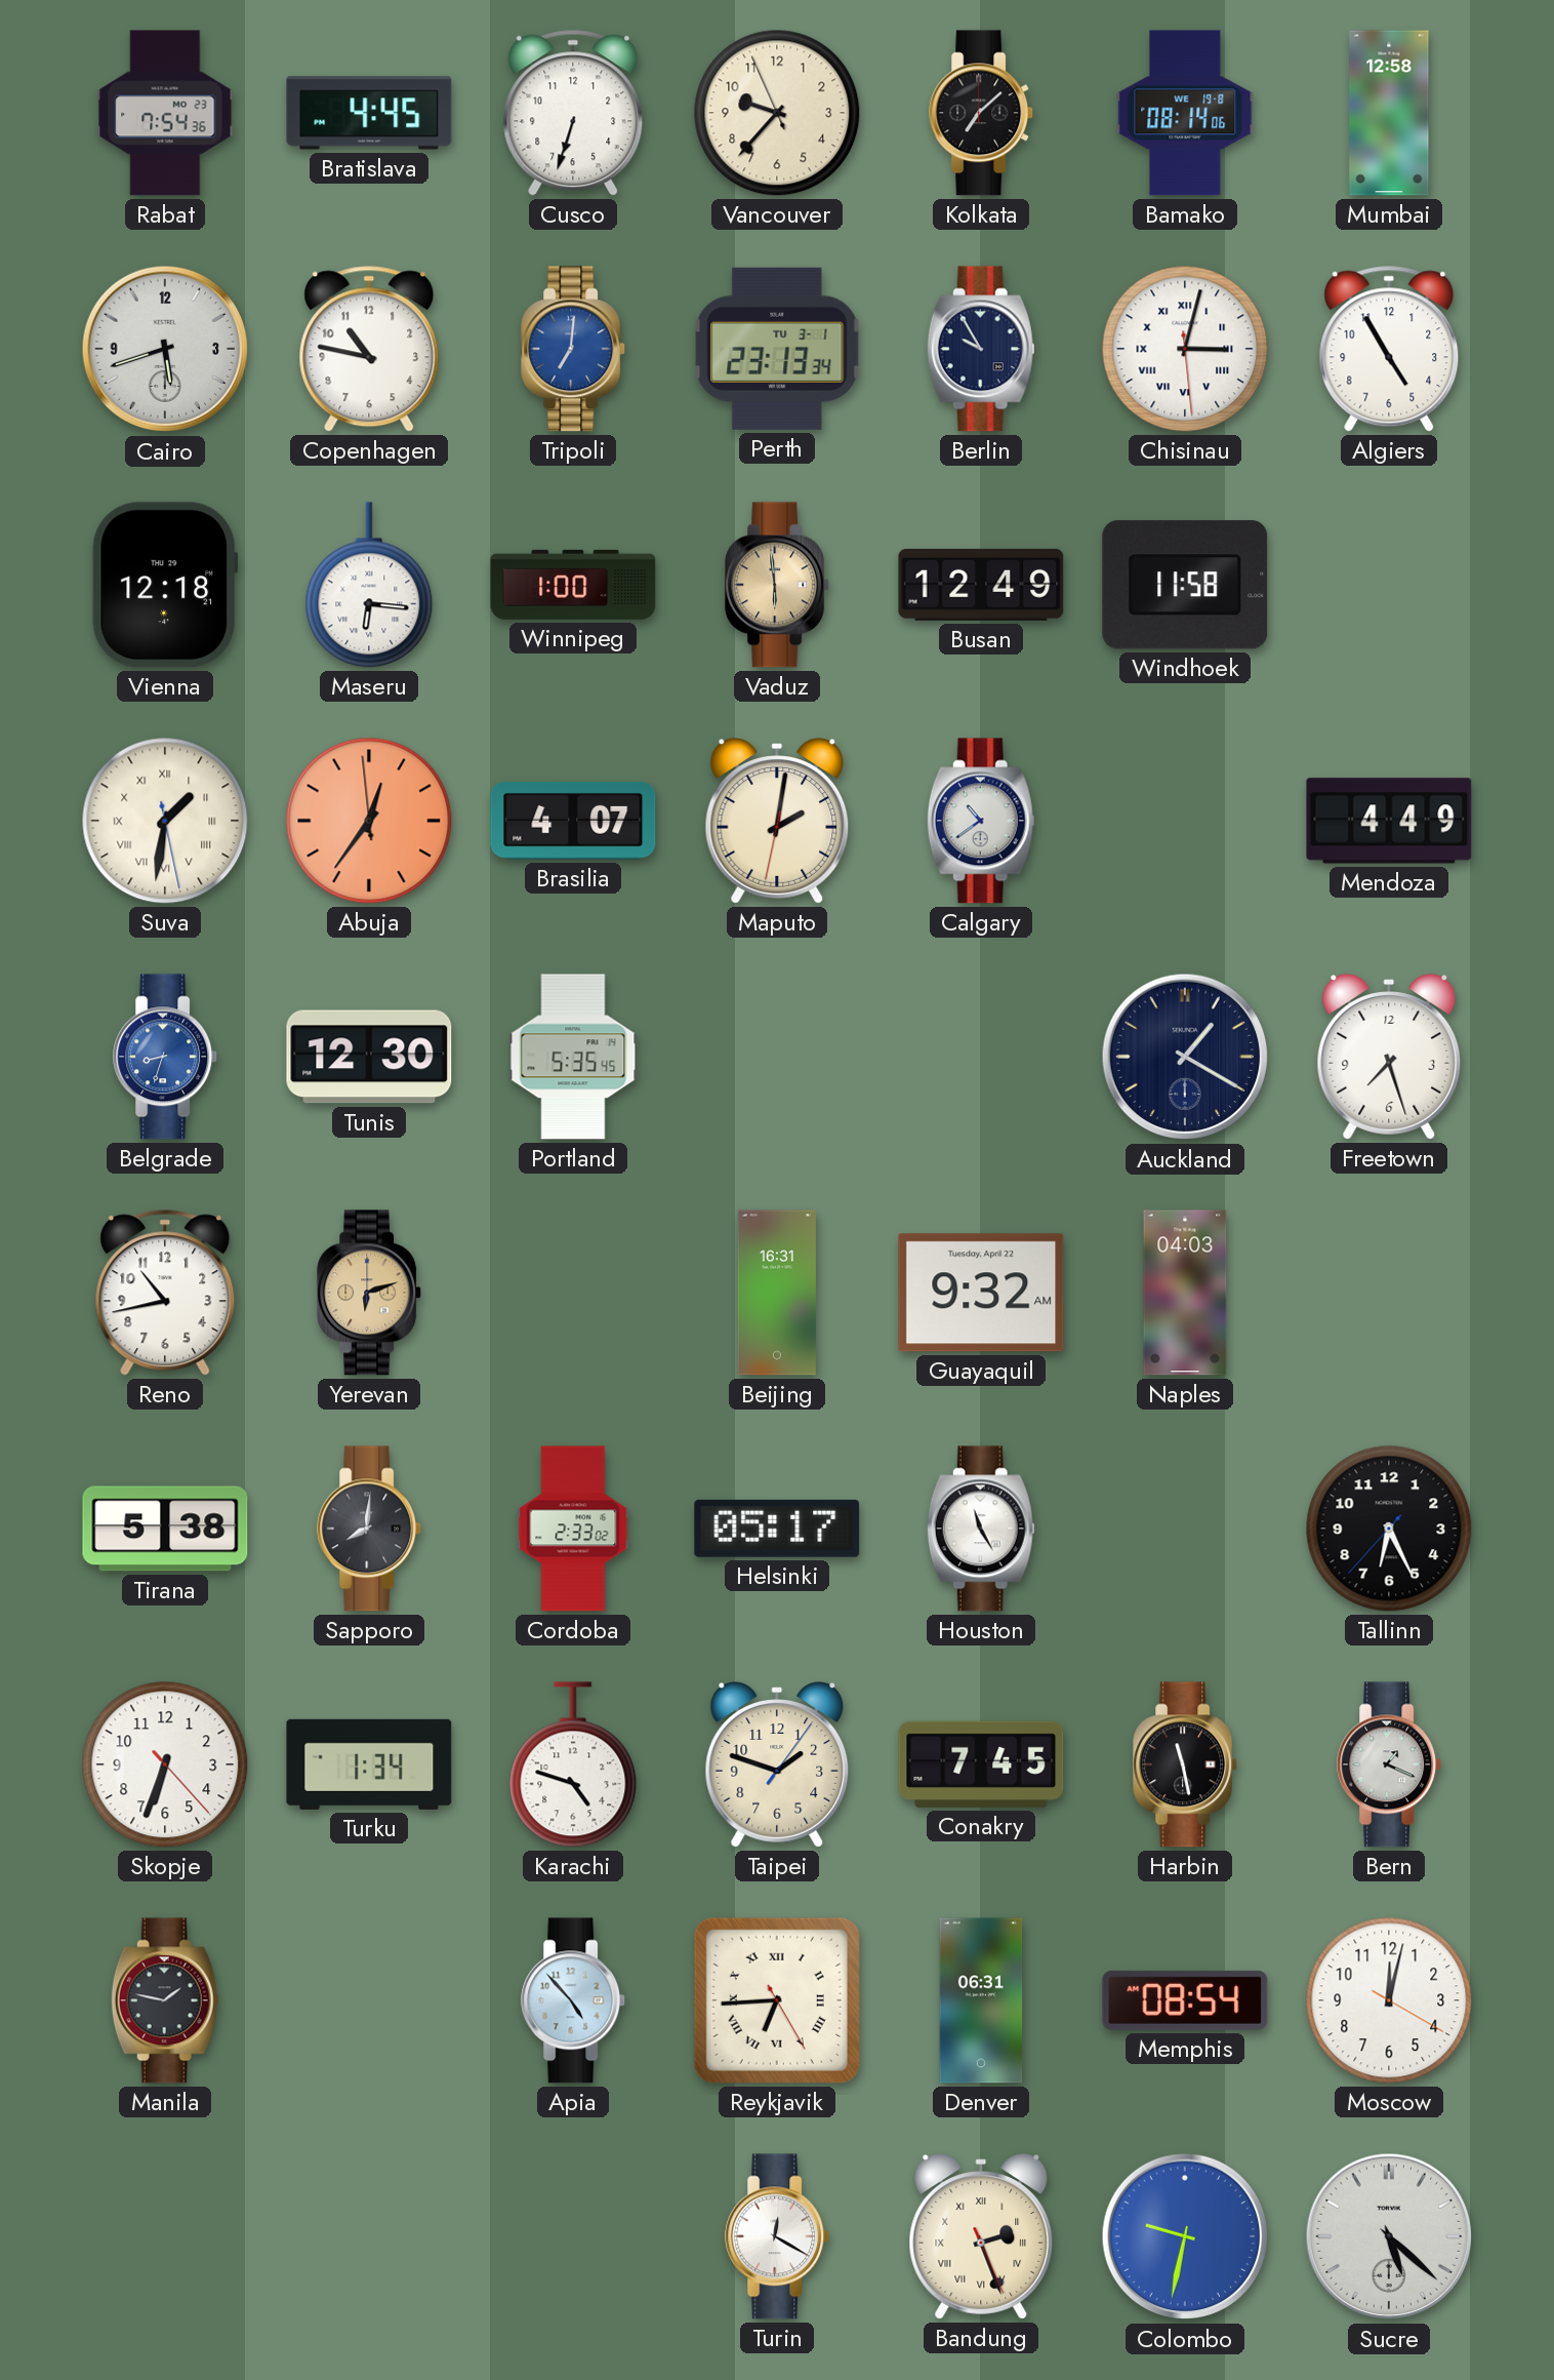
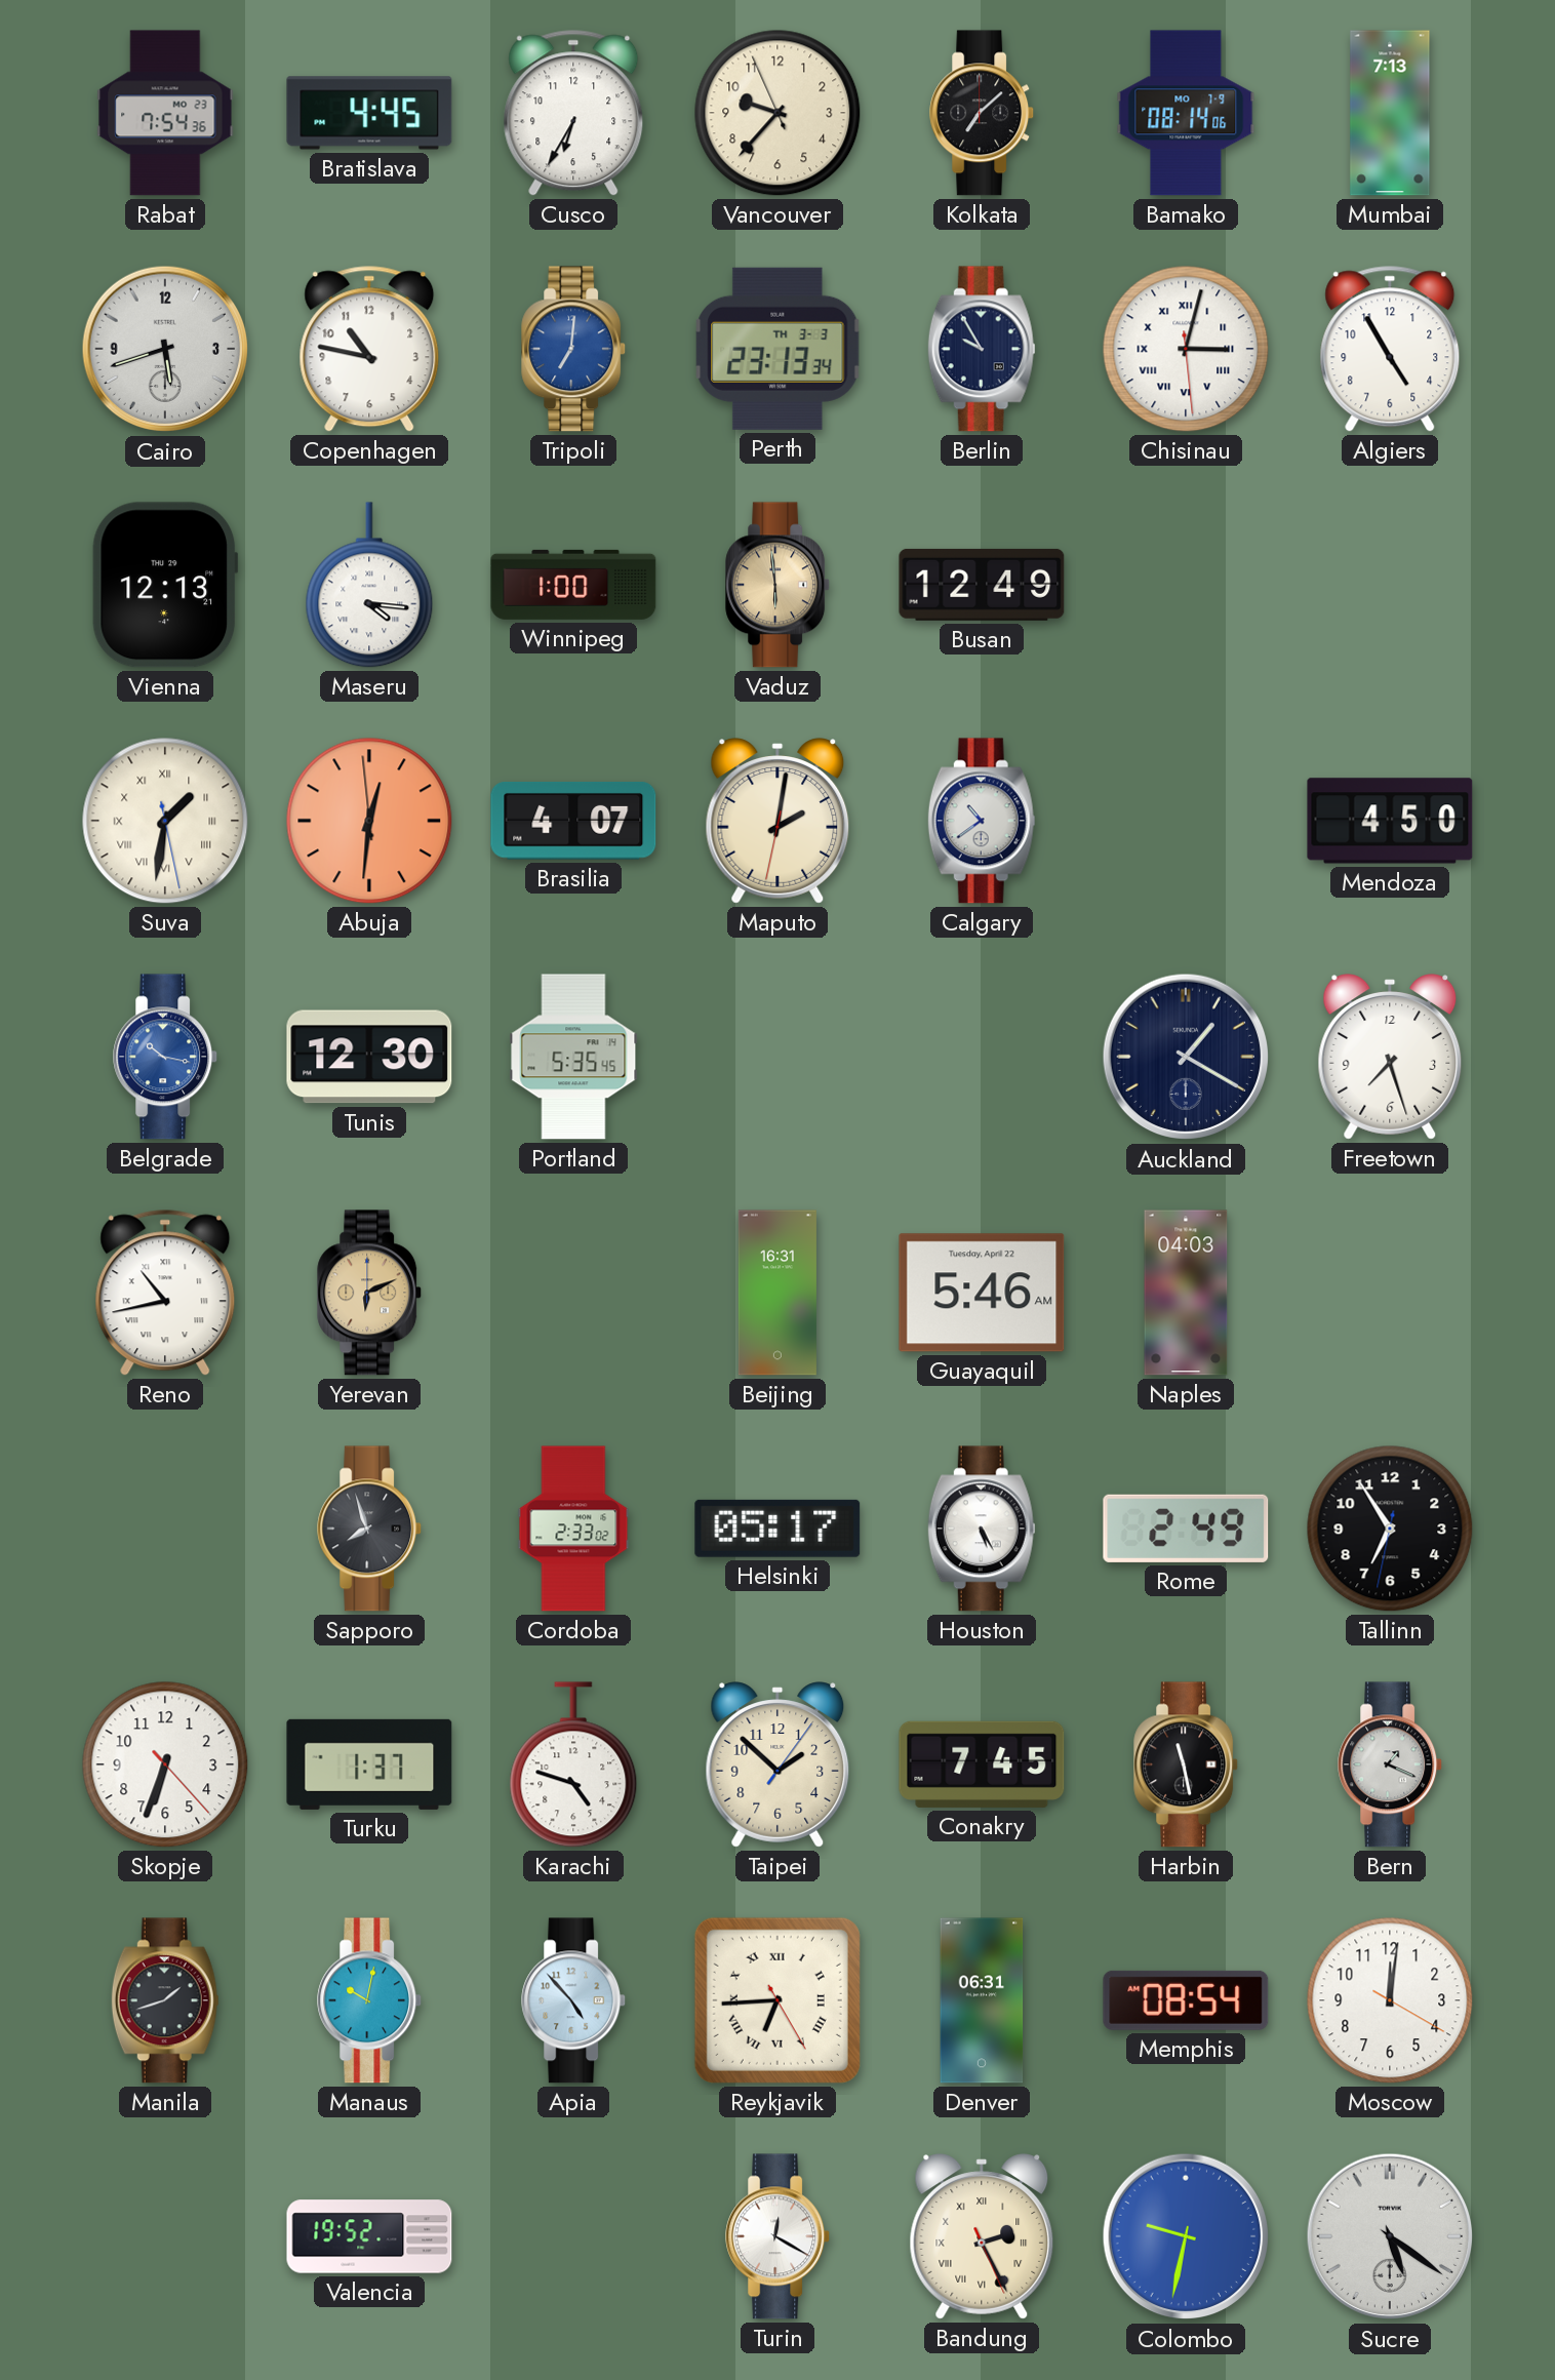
Cusco: 6:33 -> 6:35
Bamako date: WE 19-8 -> MO 7-9
Mumbai: 12:58 -> 7:13
Perth date: TU 3-1 -> TH 3-3
Vienna: 12:18 -> 12:13
Maseru: 6:16 -> 4:16
Windhoek: 11:58 -> none
Abuja: 12:35 -> 12:30
Mendoza: 4:49 -> 4:50
Belgrade: 8:33 -> 10:17
Reno numerals: Arabic -> Roman
Yerevan: 6:12 -> 6:11
Guayaquil: 9:32 -> 5:46
Tirana: 5:38 -> none
Sapporo: 8:01 -> 7:57
Houston: 11:25 -> 5:25
Rome: none -> 2:49
Tallinn: 6:25 -> 6:54
Turku: 1:34 -> 1:37
Taipei: 1:48 -> 1:52
Manila: 1:47 -> 1:42
Manaus: none -> 10:02
Moscow: 12:02 -> 12:01
Valencia: none -> 19:52
Bandung: 2:26 -> 2:25
Sucre: 5:22 -> 5:21
